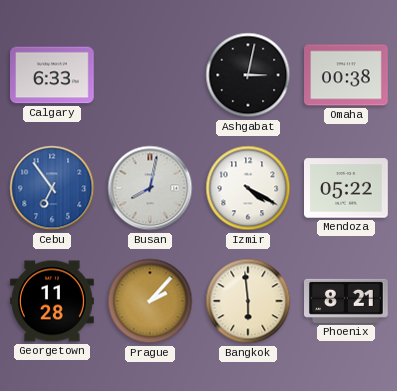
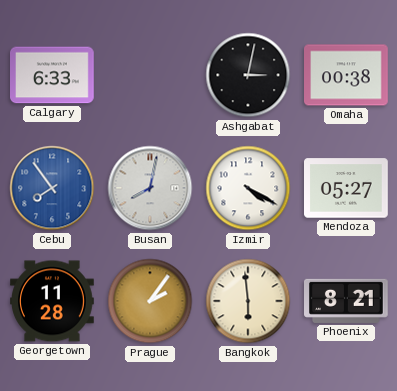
Cebu: 6:54 -> 7:54
Mendoza: 05:22 -> 05:27
Prague: 2:07 -> 2:06
